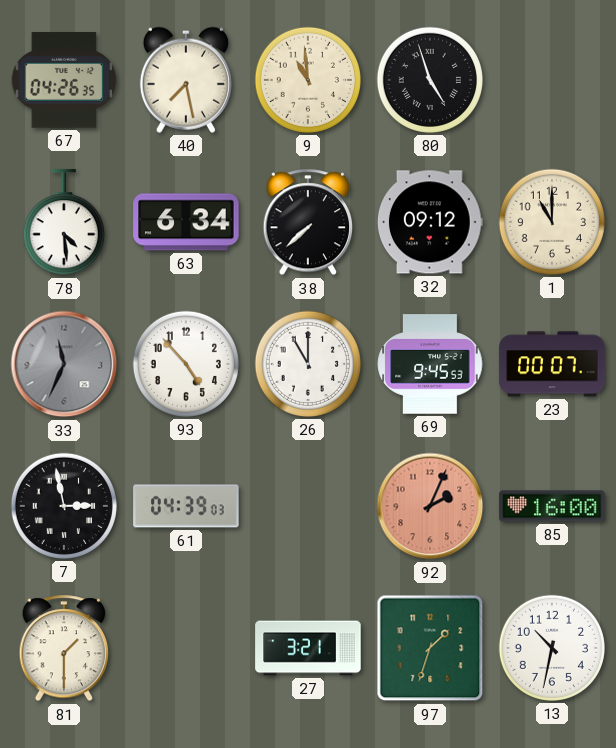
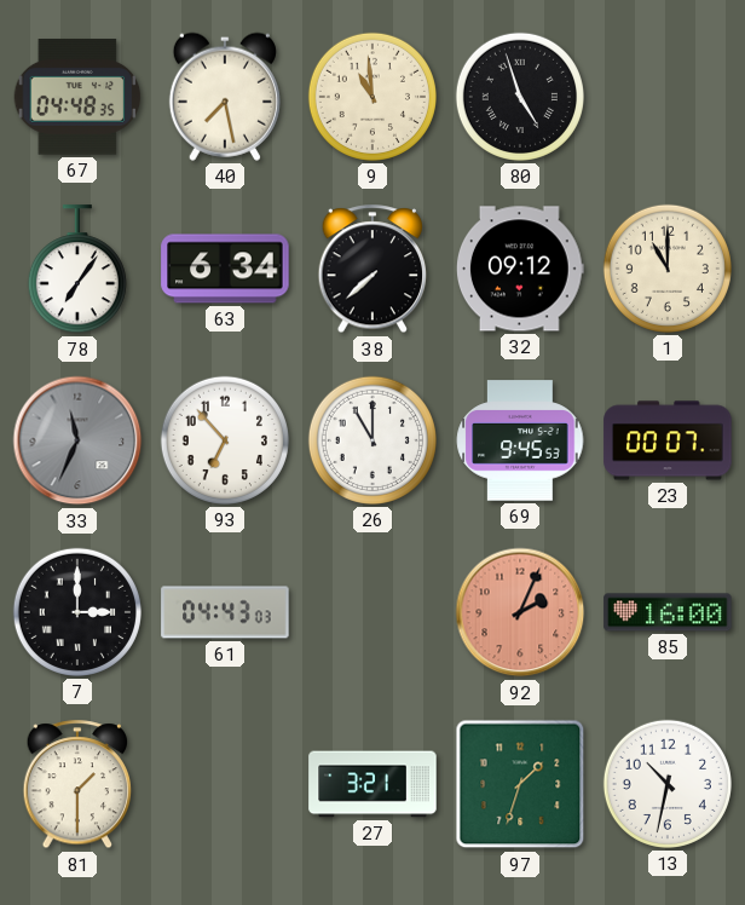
67: 04:26 -> 04:48
78: 4:29 -> 7:06
93: 4:53 -> 6:53
7: 2:58 -> 3:00
61: 04:39 -> 04:43
